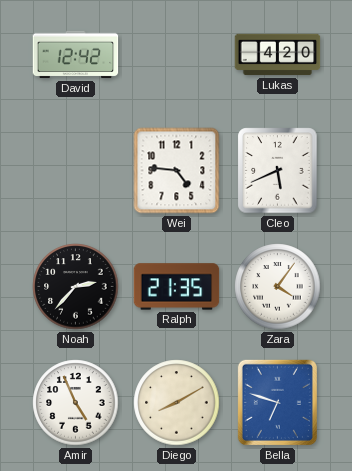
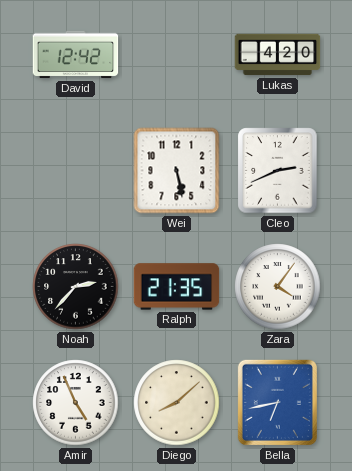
Wei: 4:46 -> 5:28
Cleo: 5:41 -> 2:41
Diego: 8:10 -> 8:08
Bella: 6:48 -> 6:43
